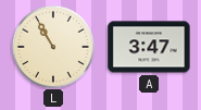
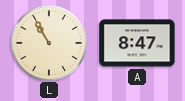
A: 3:47 -> 8:47
